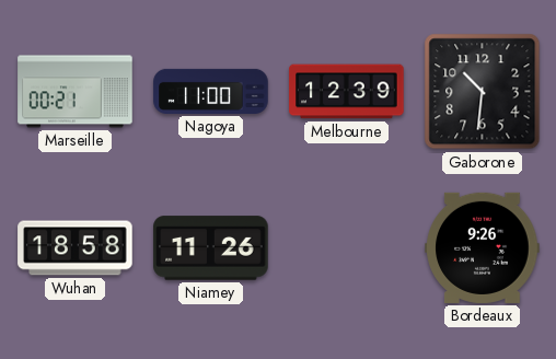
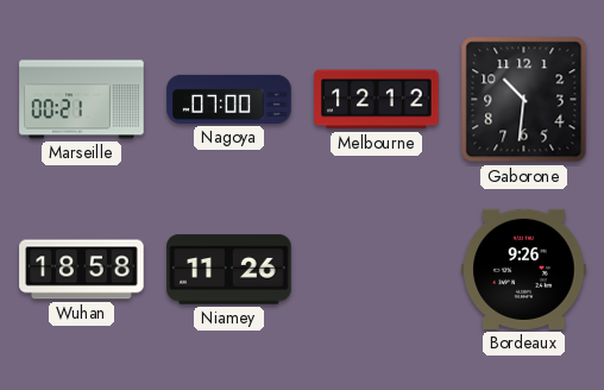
Nagoya: 11:00 -> 07:00
Melbourne: 12:39 -> 12:12
